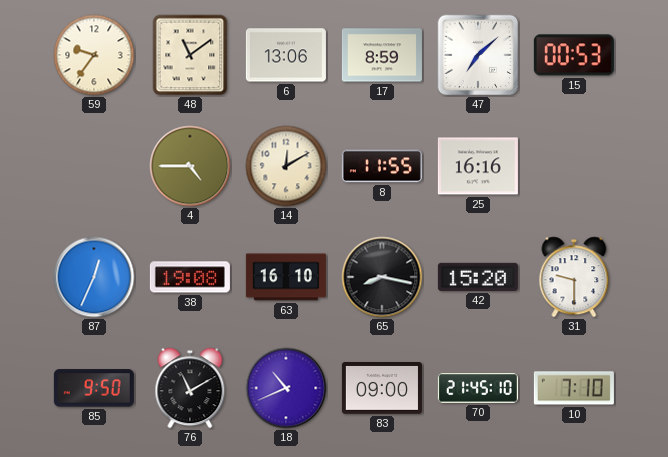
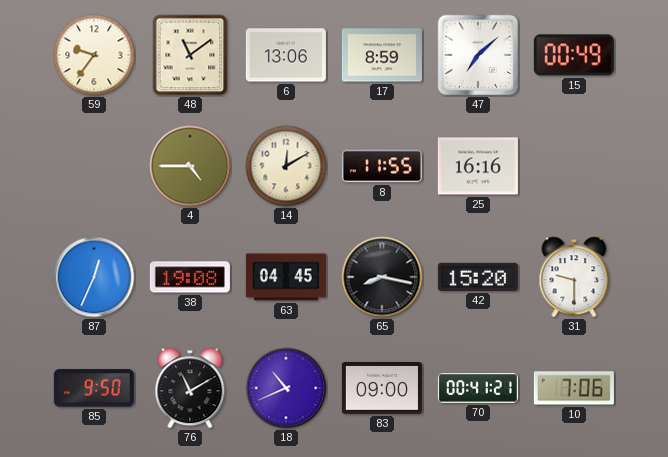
15: 00:53 -> 00:49
63: 16:10 -> 04:45
70: 21:45 -> 00:41
10: 7:10 -> 7:06
